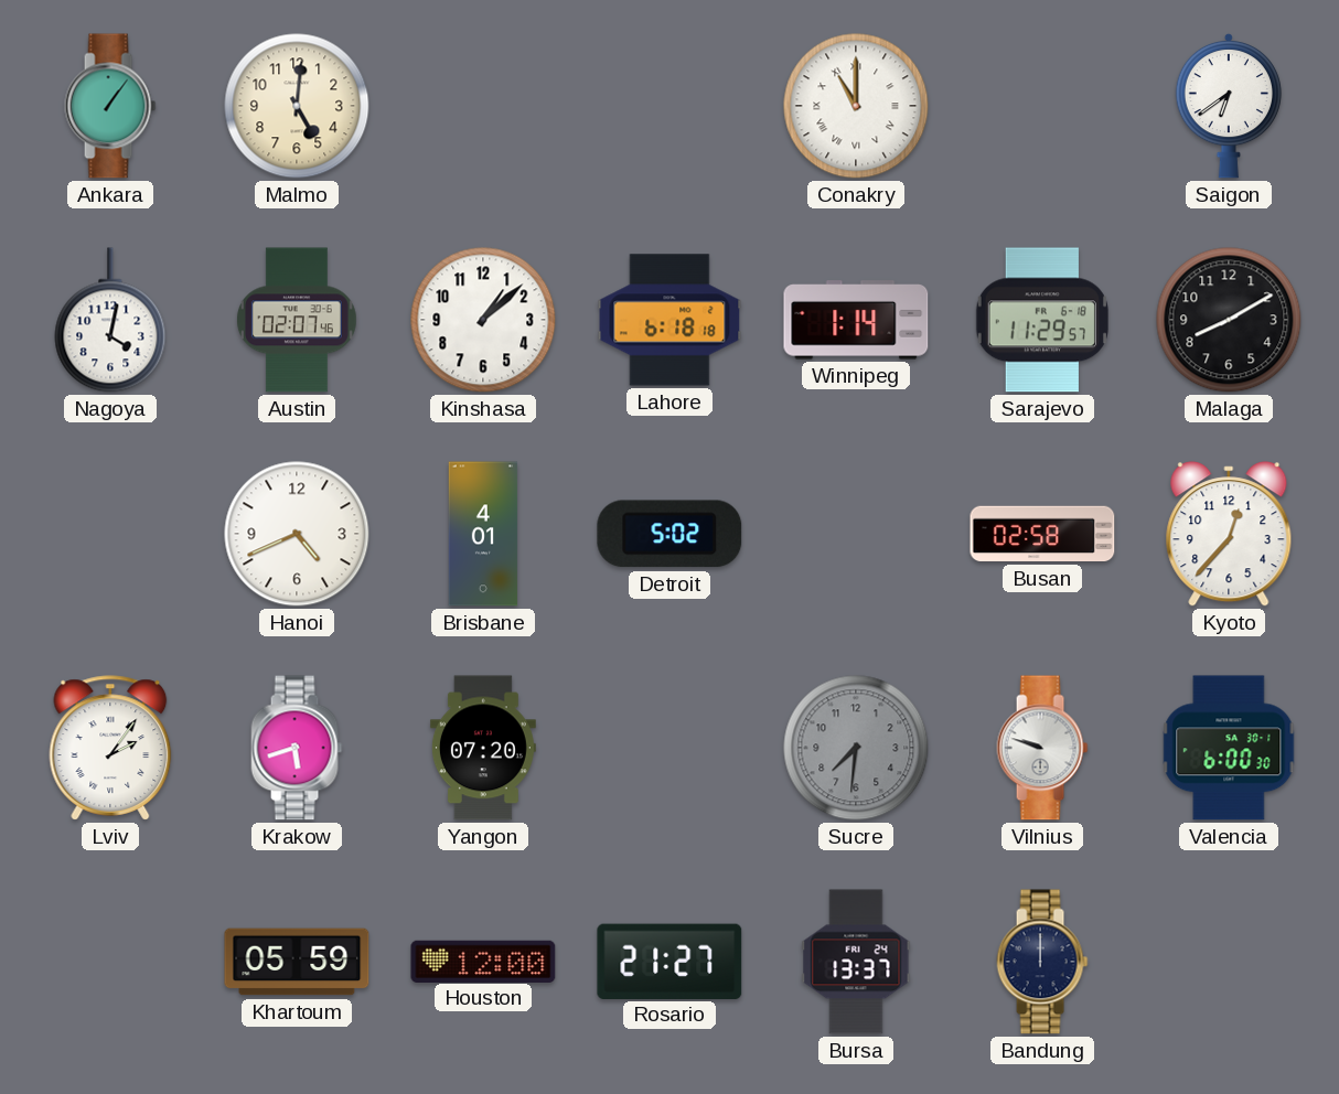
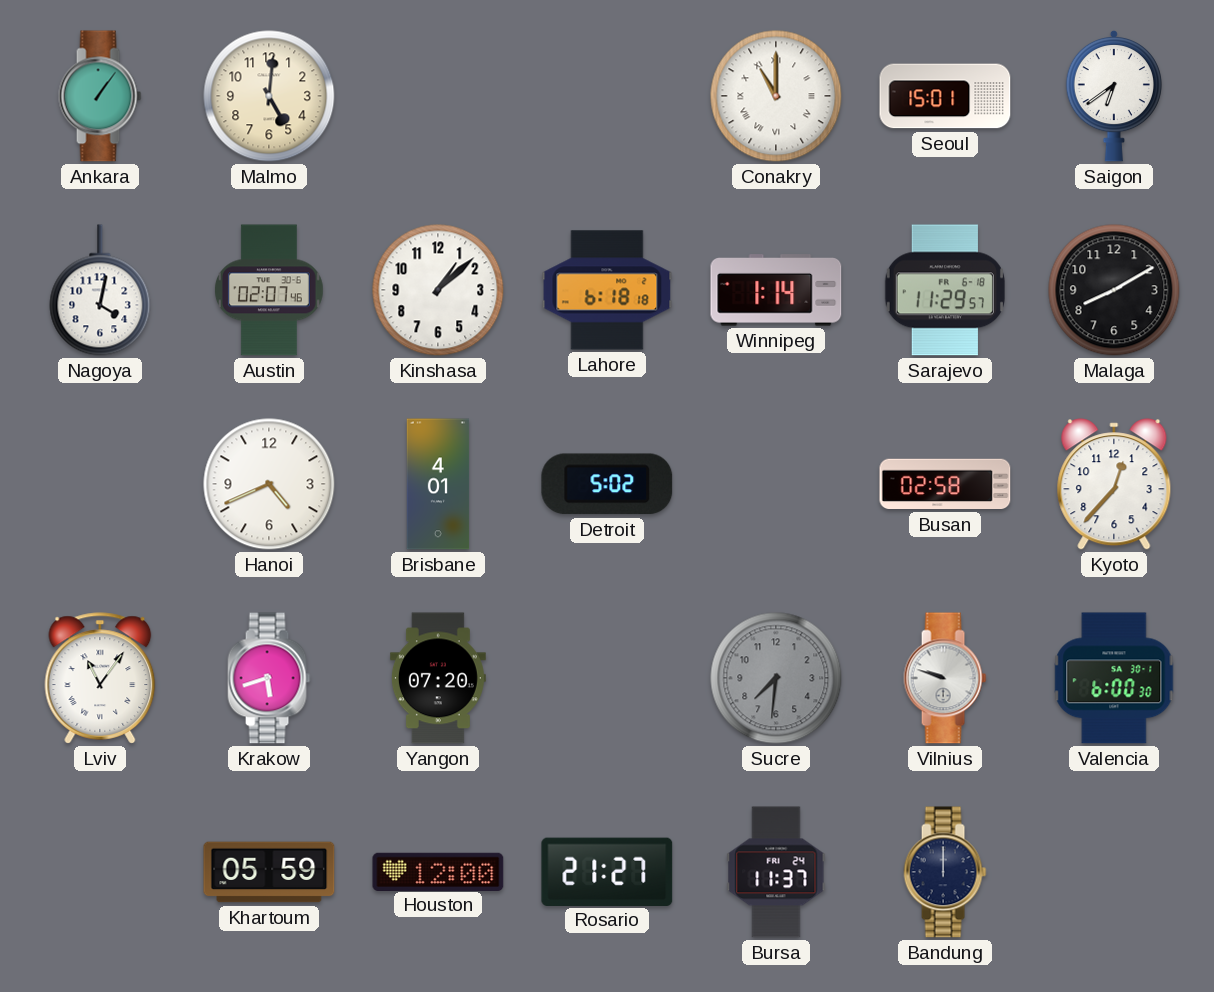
Seoul: none -> 15:01
Lviv: 2:06 -> 11:06
Bursa: 13:37 -> 11:37
